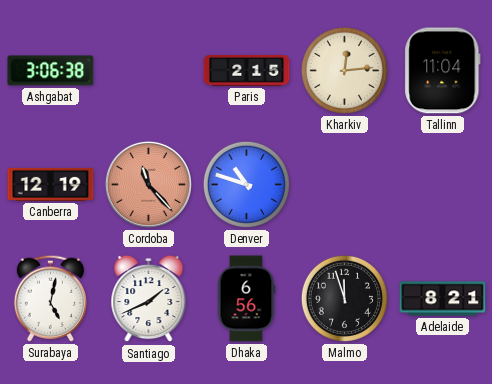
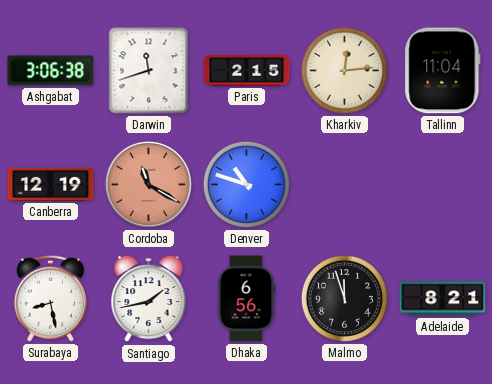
Darwin: none -> 11:42
Cordoba: 11:23 -> 11:20
Surabaya: 5:02 -> 8:28
Santiago: 1:41 -> 1:43
